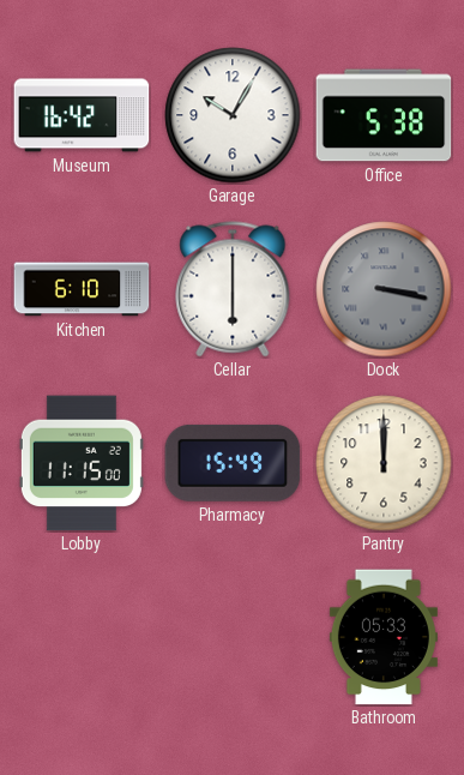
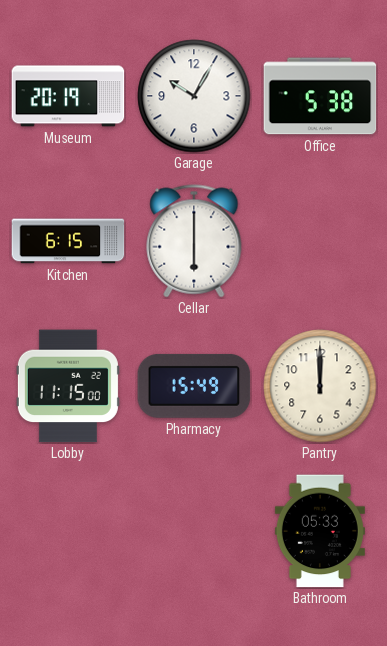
Museum: 16:42 -> 20:19
Kitchen: 6:10 -> 6:15
Dock: 3:17 -> none
